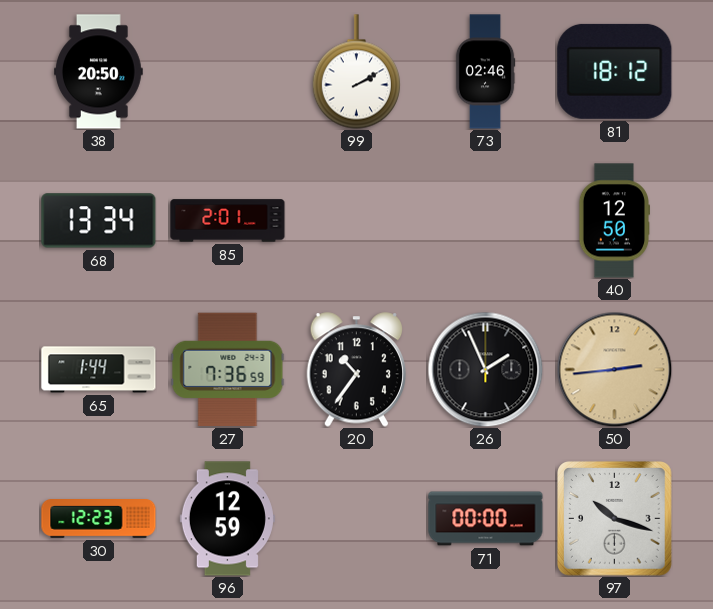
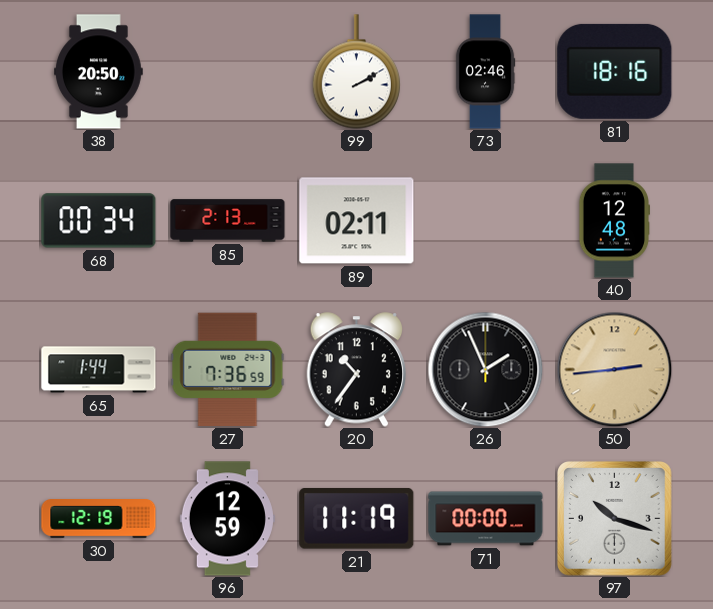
81: 18:12 -> 18:16
68: 13:34 -> 00:34
85: 2:01 -> 2:13
89: none -> 02:11
40: 12:50 -> 12:48
30: 12:23 -> 12:19
21: none -> 11:19
